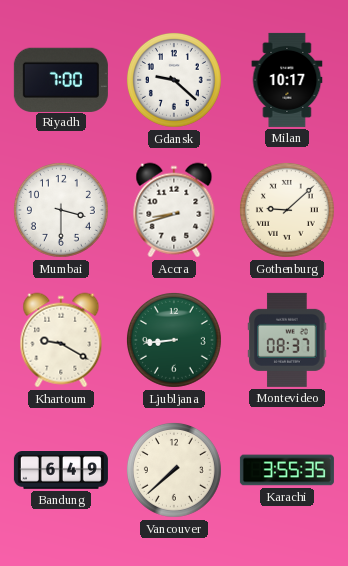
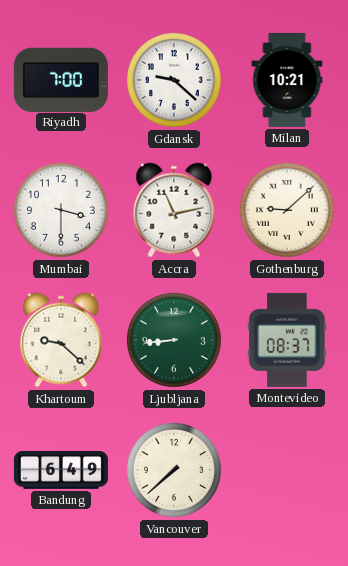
Milan: 10:17 -> 10:21
Accra: 8:42 -> 11:13
Khartoum: 9:20 -> 9:22
Karachi: 3:55 -> none
